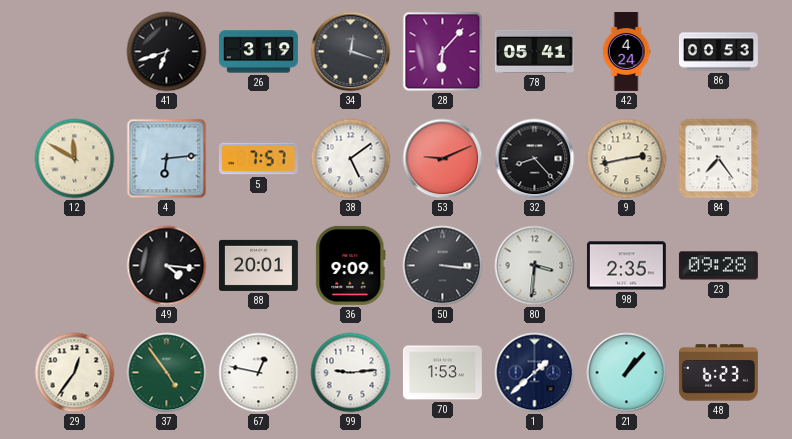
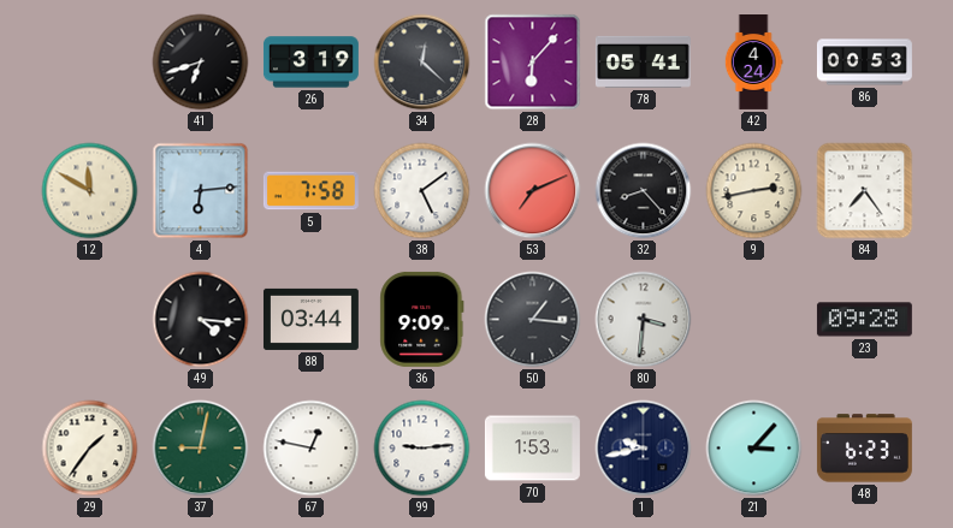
34: 12:18 -> 12:22
5: 7:57 -> 7:58
53: 9:11 -> 7:11
88: 20:01 -> 03:44
50: 3:16 -> 1:16
98: 2:35 -> none
29: 12:36 -> 1:36
37: 4:54 -> 9:02
1: 1:38 -> 9:43
21: 1:07 -> 3:07
